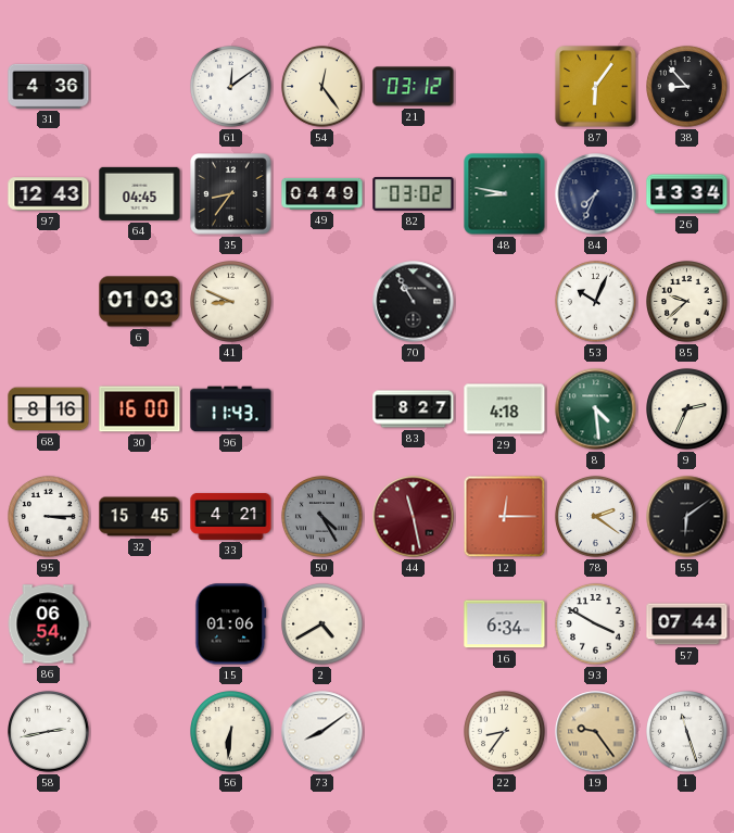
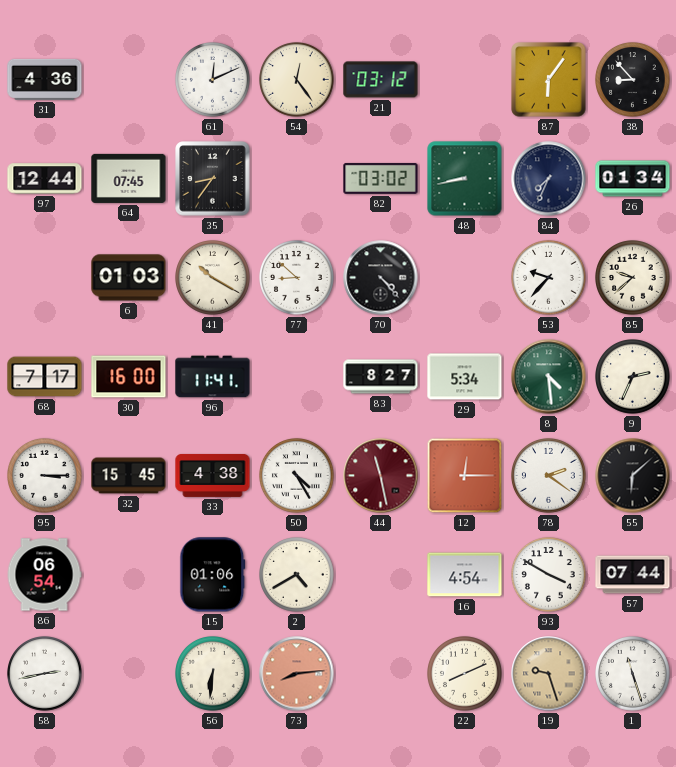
61: 12:09 -> 12:11
97: 12:43 -> 12:44
64: 04:45 -> 07:45
49: 04:49 -> none
48: 8:47 -> 8:43
26: 13:34 -> 01:34
41: 8:49 -> 10:20
77: none -> 8:52
70: 10:55 -> 4:23
53: 10:04 -> 9:37
68: 8:16 -> 7:17
96: 11:43 -> 11:41
29: 4:18 -> 5:34
33: 4:21 -> 4:38
50 dial: grey -> white
55: 6:09 -> 6:08
16: 6:34 -> 4:54
73: 8:09 -> 8:14
73 dial: white -> salmon
22: 8:36 -> 8:11
19: 9:24 -> 9:27
